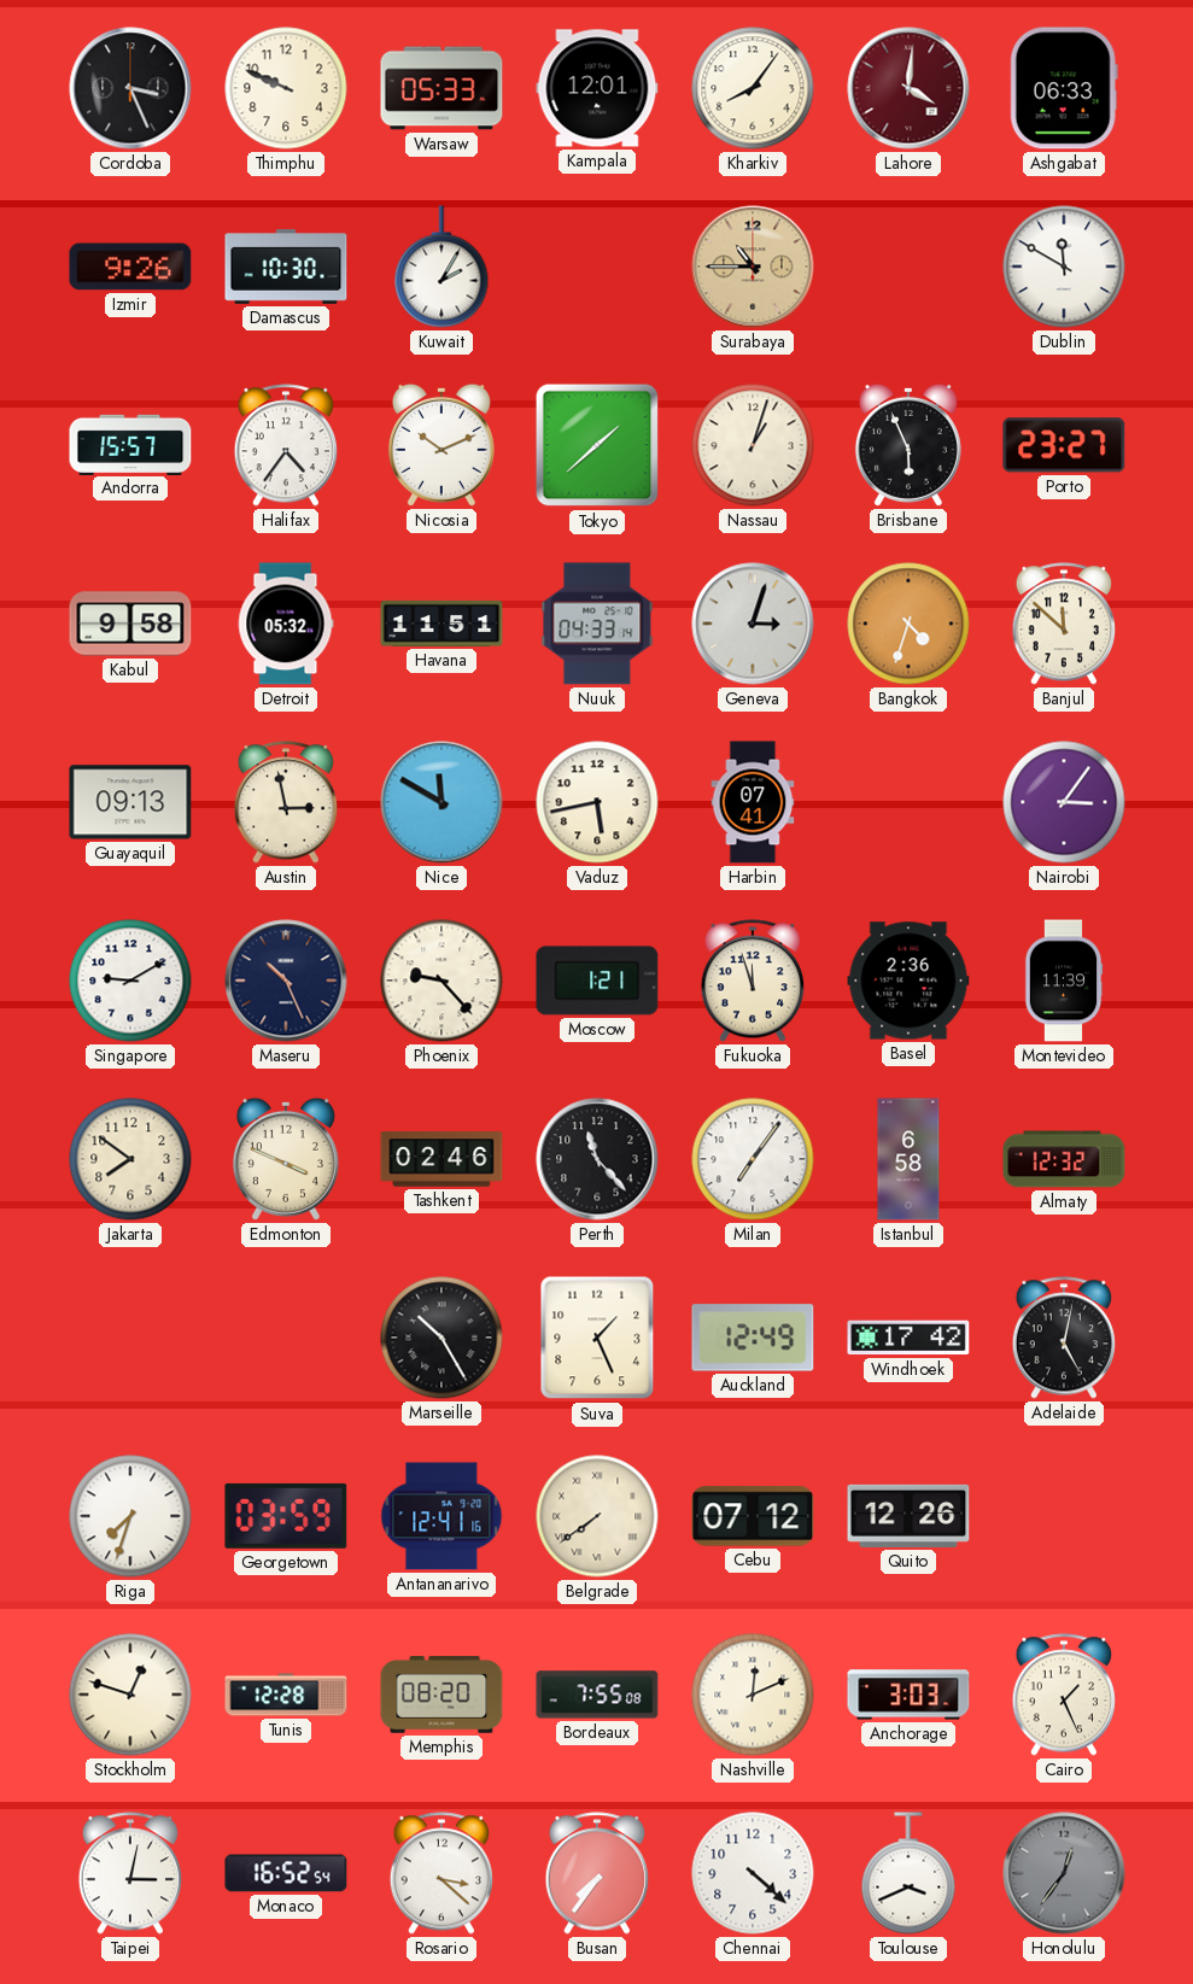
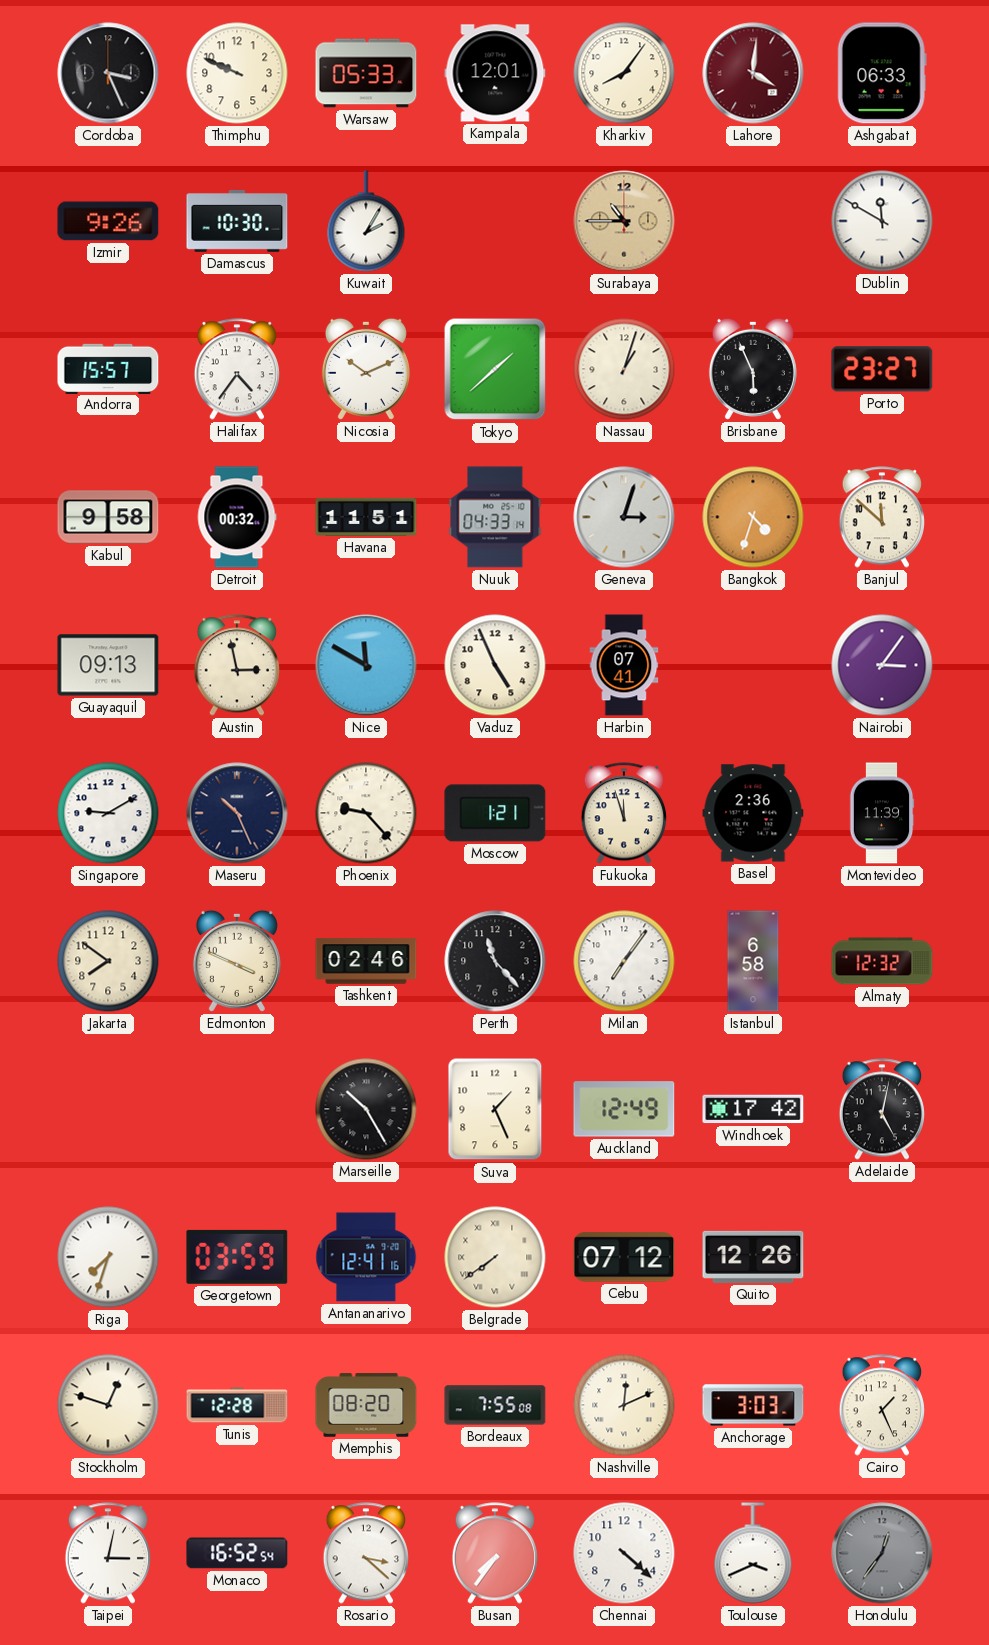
Detroit: 05:32 -> 00:32
Vaduz: 5:43 -> 4:56
